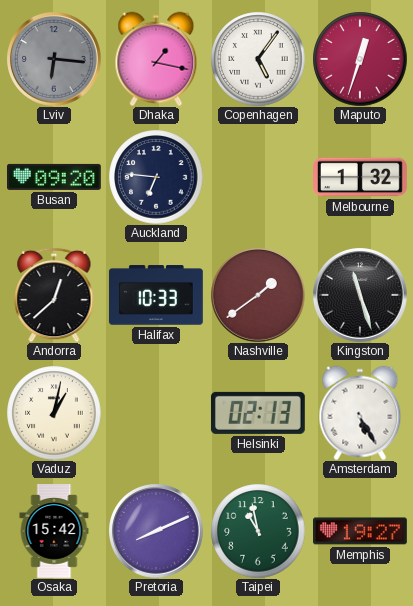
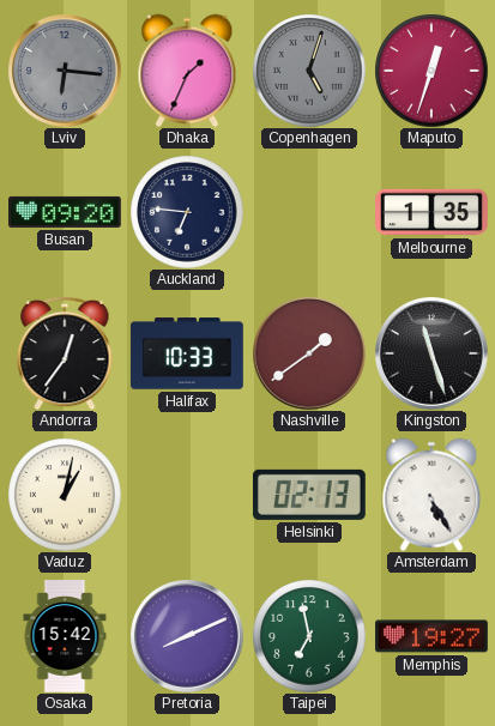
Dhaka: 1:17 -> 1:34
Copenhagen: 5:06 -> 5:03
Copenhagen dial: white -> grey
Melbourne: 1:32 -> 1:35
Andorra: 12:38 -> 12:36
Taipei: 10:58 -> 6:58
